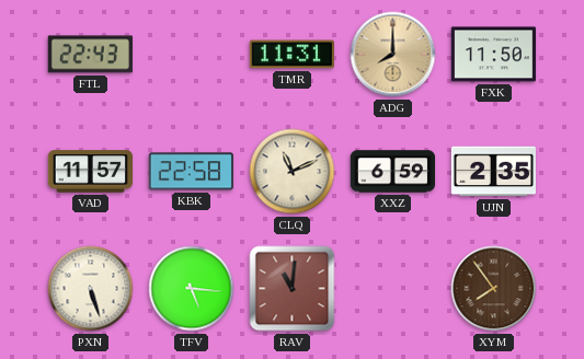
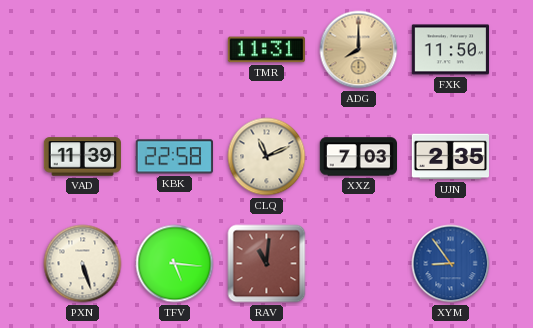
FTL: 22:43 -> none
VAD: 11:57 -> 11:39
XXZ: 6:59 -> 7:03
XYM: 7:54 -> 8:54
XYM dial: brown -> blue
